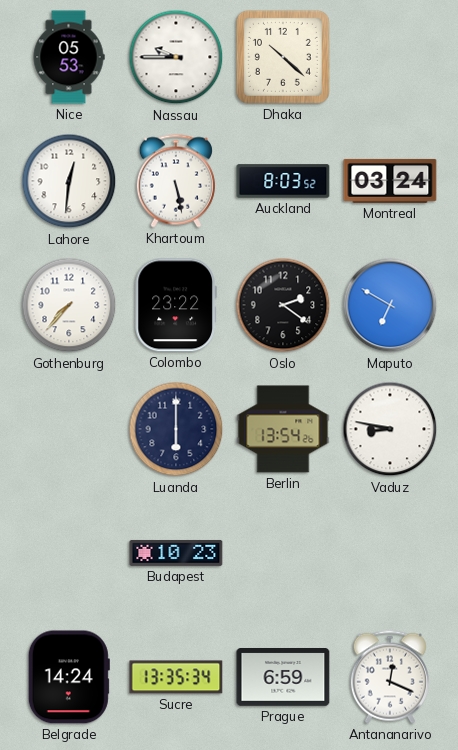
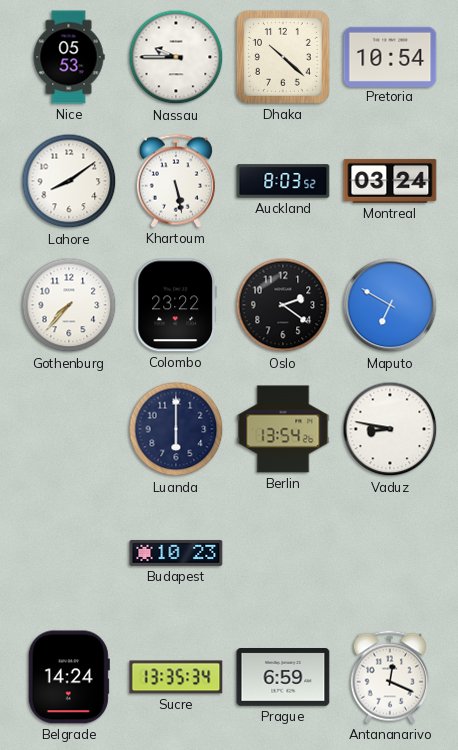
Pretoria: none -> 10:54
Lahore: 12:31 -> 8:09
